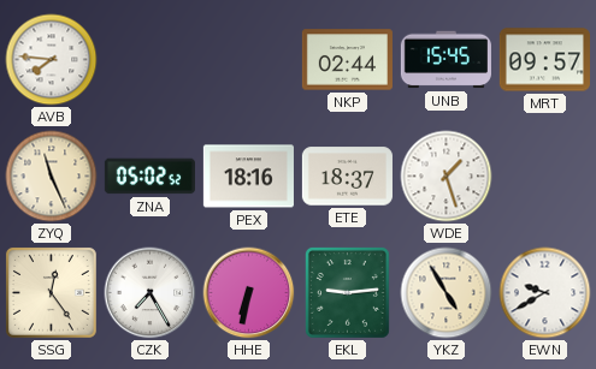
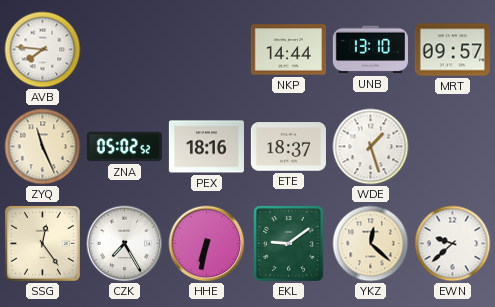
NKP: 02:44 -> 14:44
UNB: 15:45 -> 13:10
EKL: 9:14 -> 9:09
YKZ: 4:55 -> 12:22
EWN: 9:40 -> 9:38
